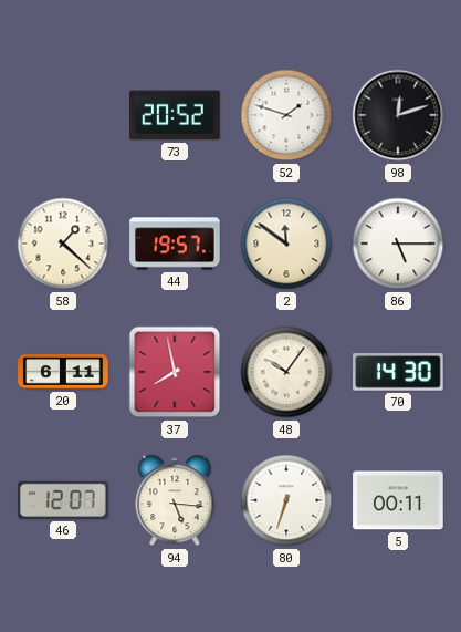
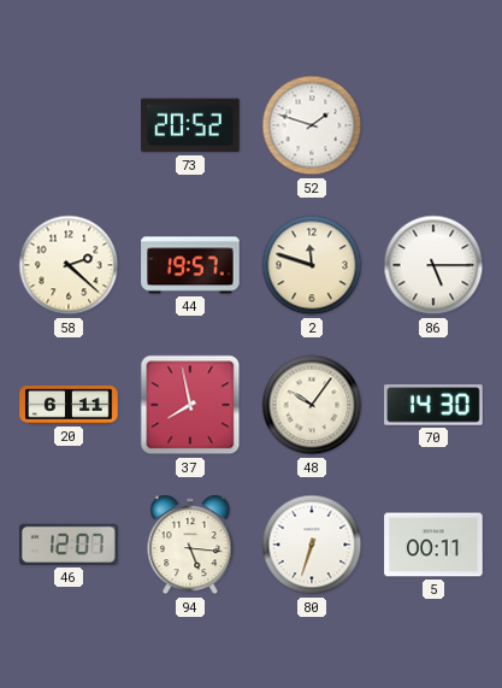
98: 12:12 -> none
58: 1:22 -> 2:22
2: 11:51 -> 11:48
